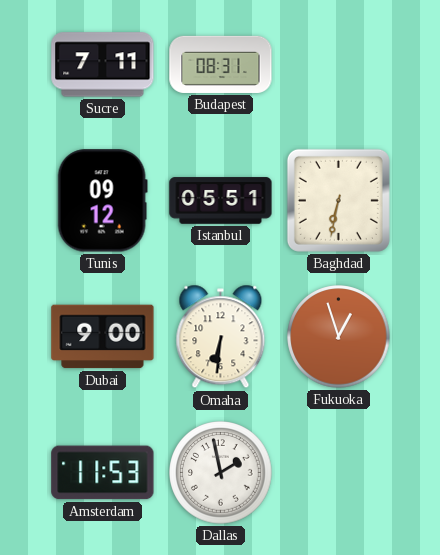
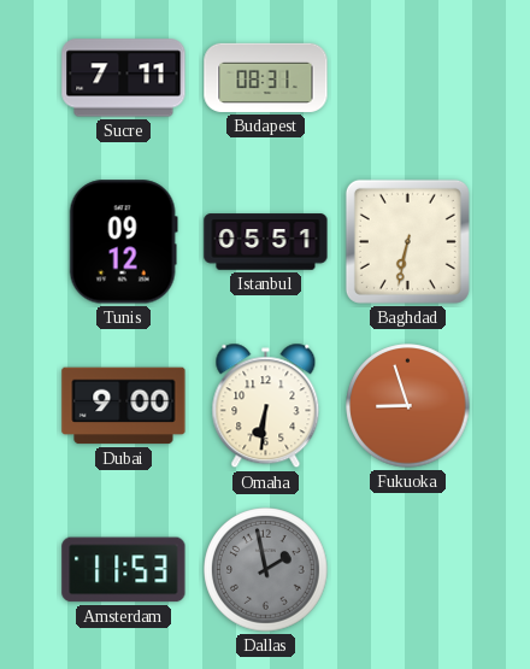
Fukuoka: 12:57 -> 8:57
Dallas dial: white -> grey
